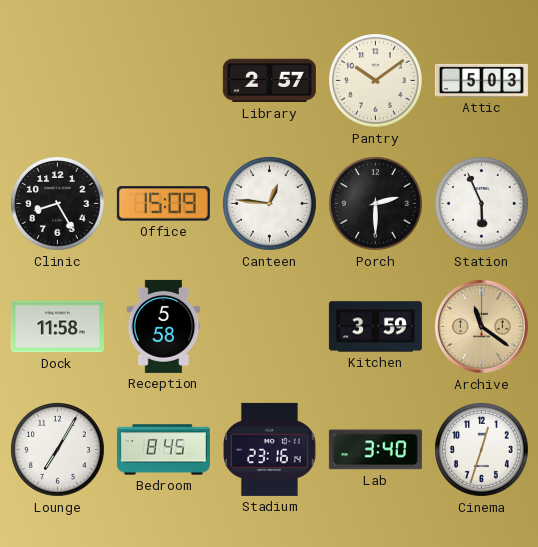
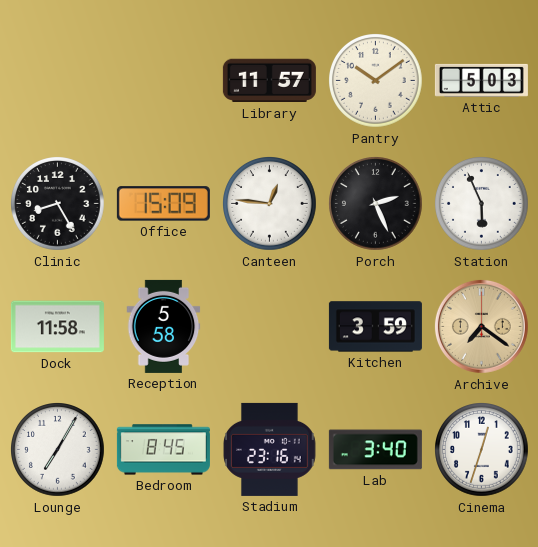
Library: 2:57 -> 11:57
Porch: 2:30 -> 2:26
Archive: 11:21 -> 7:21
